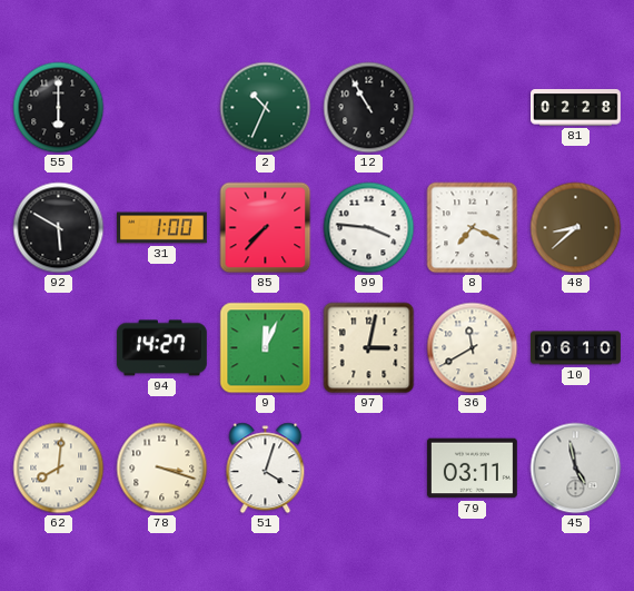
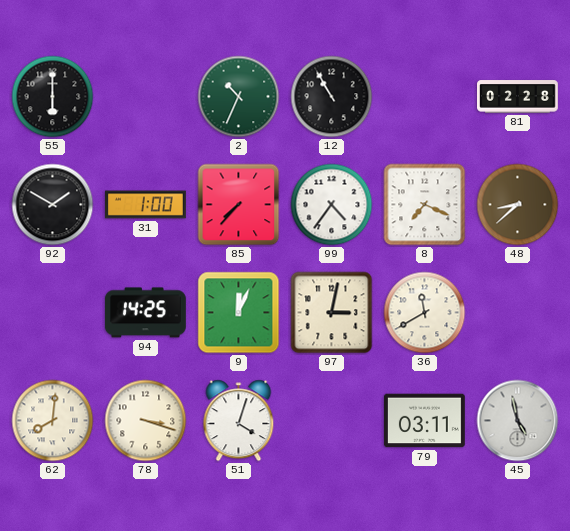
92: 5:50 -> 1:50
99: 3:46 -> 4:36
94: 14:27 -> 14:25
10: 06:10 -> none
